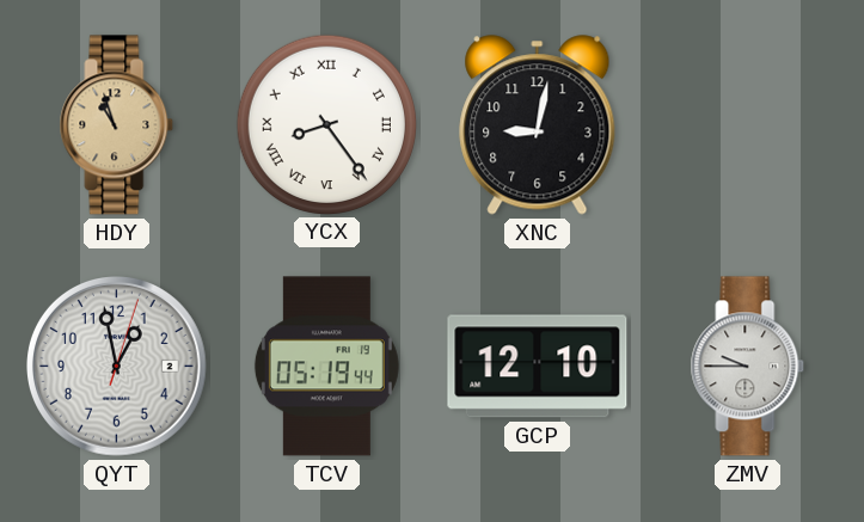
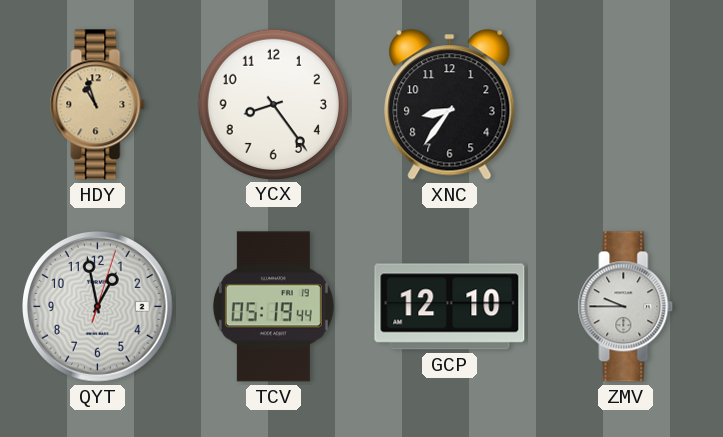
YCX numerals: Roman -> Arabic
XNC: 9:02 -> 8:36
